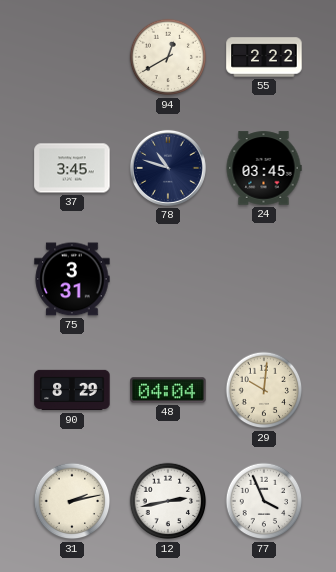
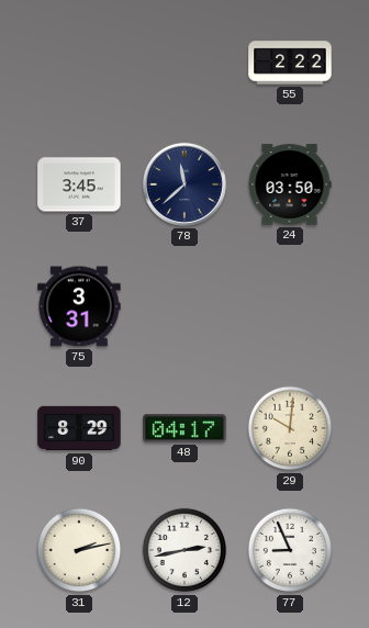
94: 12:40 -> none
78: 10:48 -> 11:38
24: 03:45 -> 03:50
48: 04:04 -> 04:17
77: 3:56 -> 8:56
